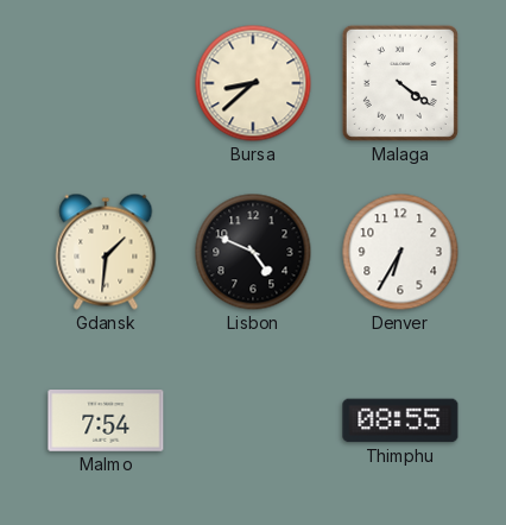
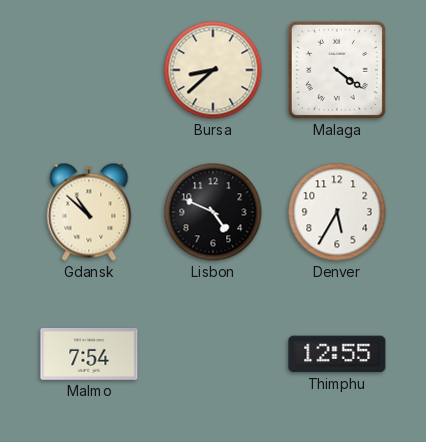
Gdansk: 1:31 -> 10:52
Denver: 6:35 -> 5:35
Thimphu: 08:55 -> 12:55
